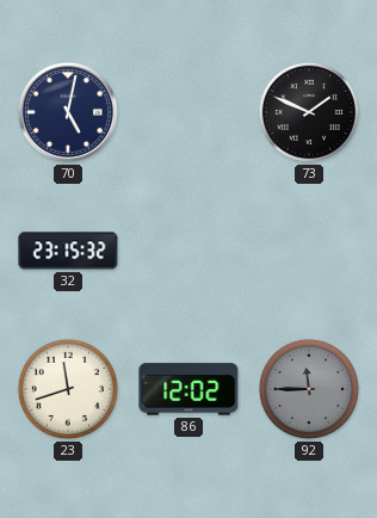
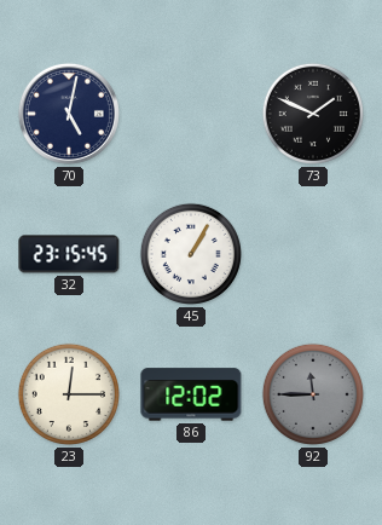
32: 23:15:32 -> 23:15:45
45: none -> 1:05
23: 11:42 -> 12:15
